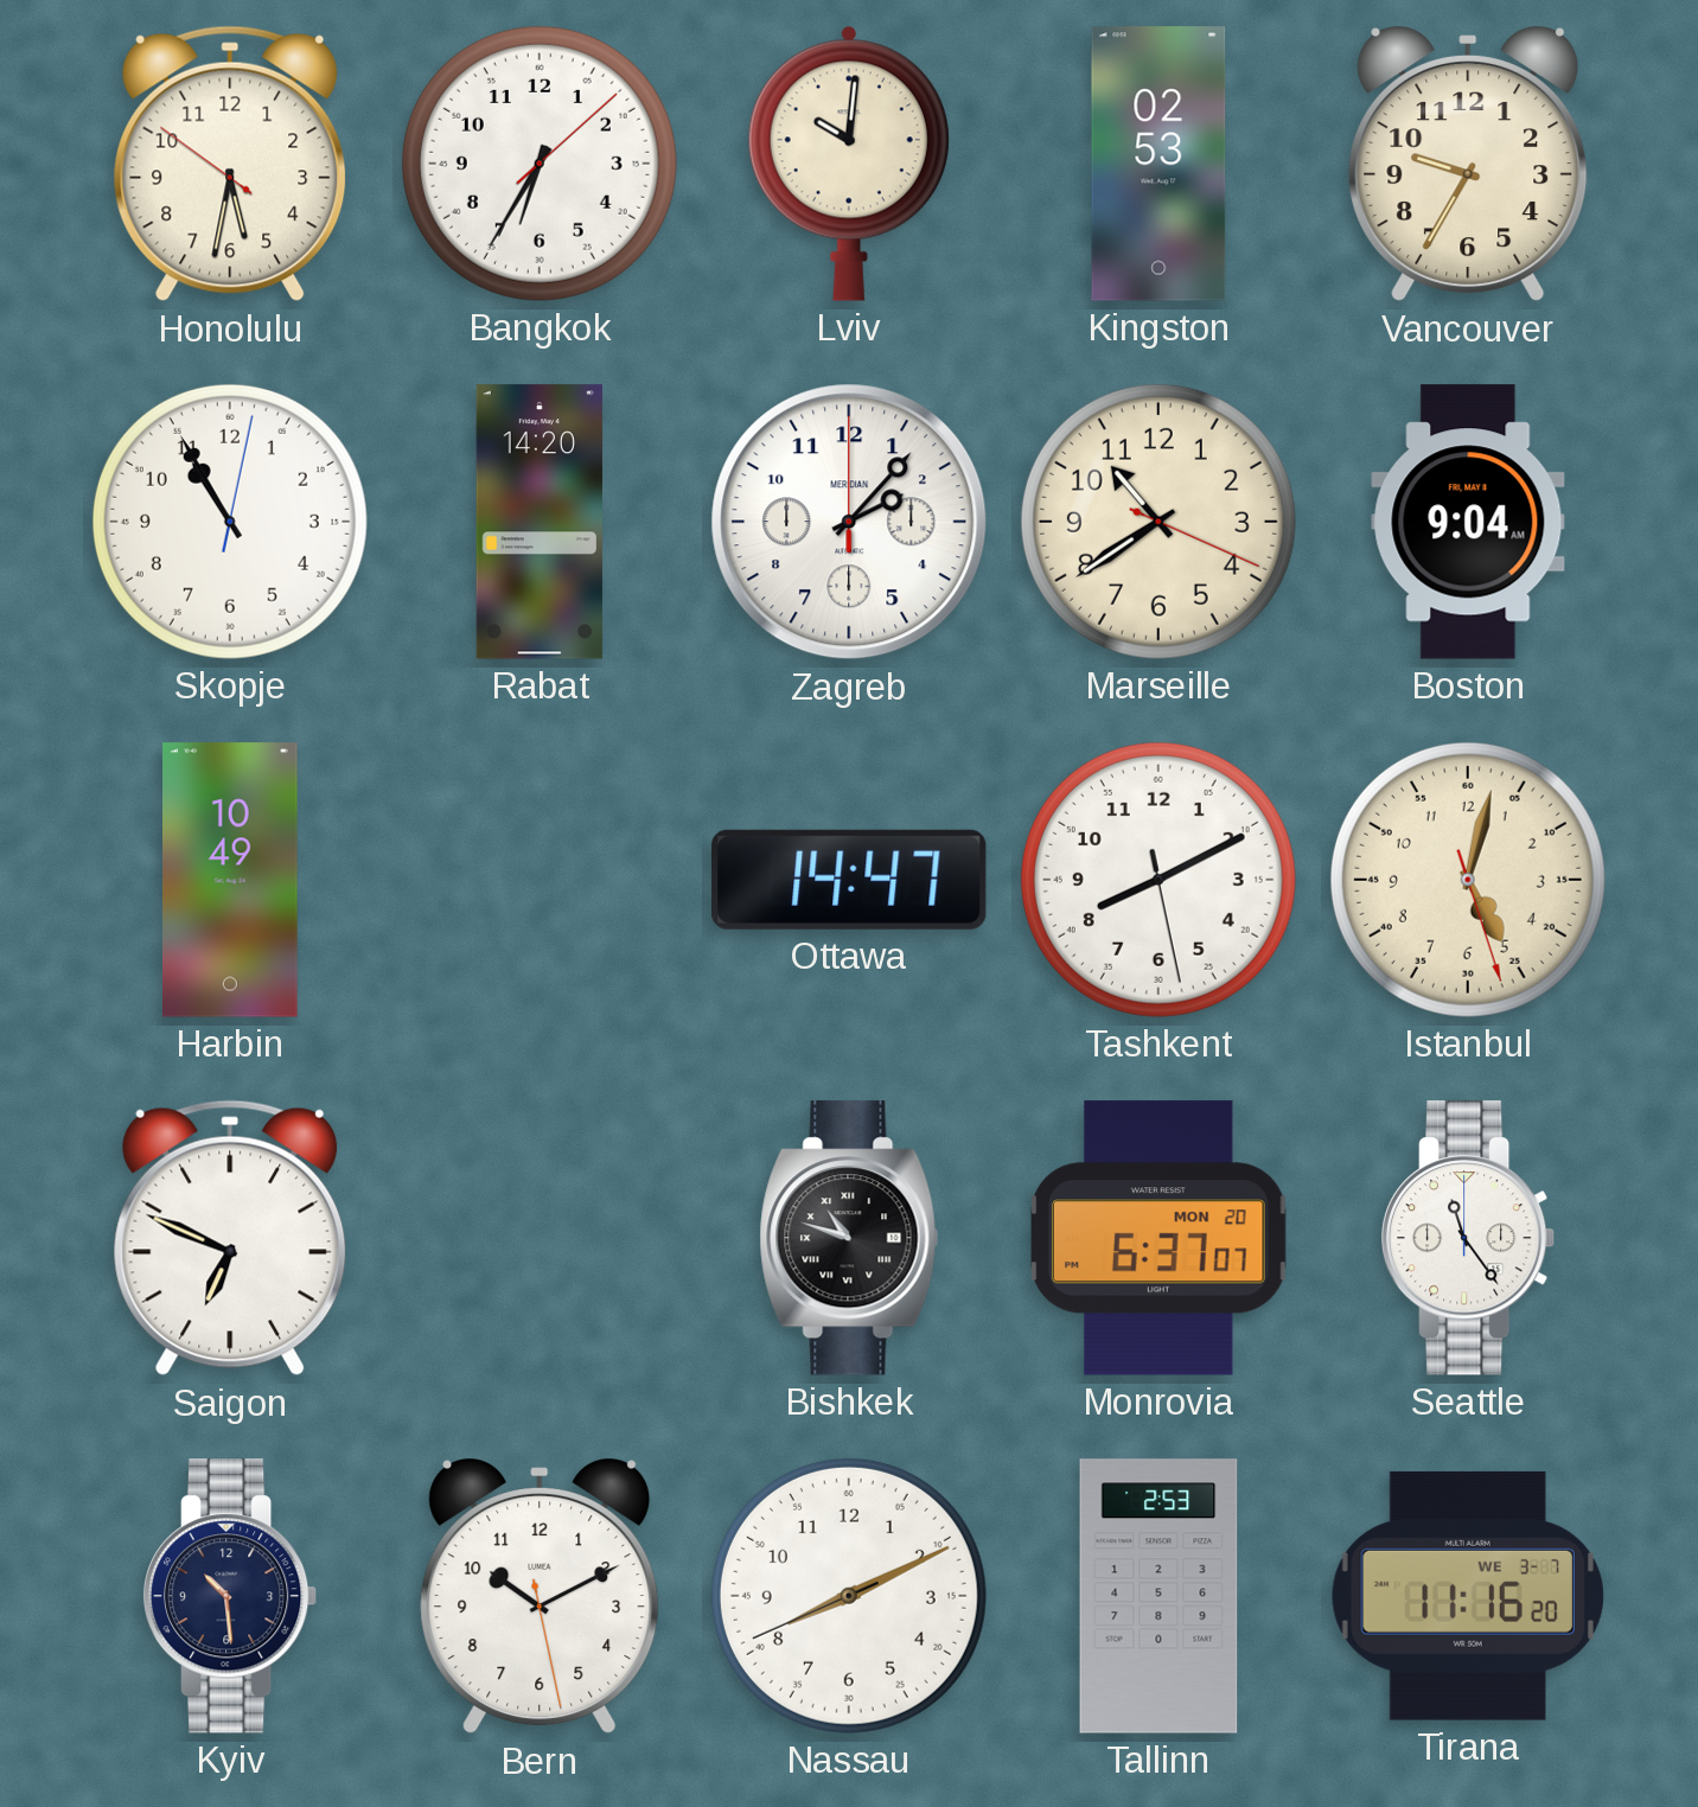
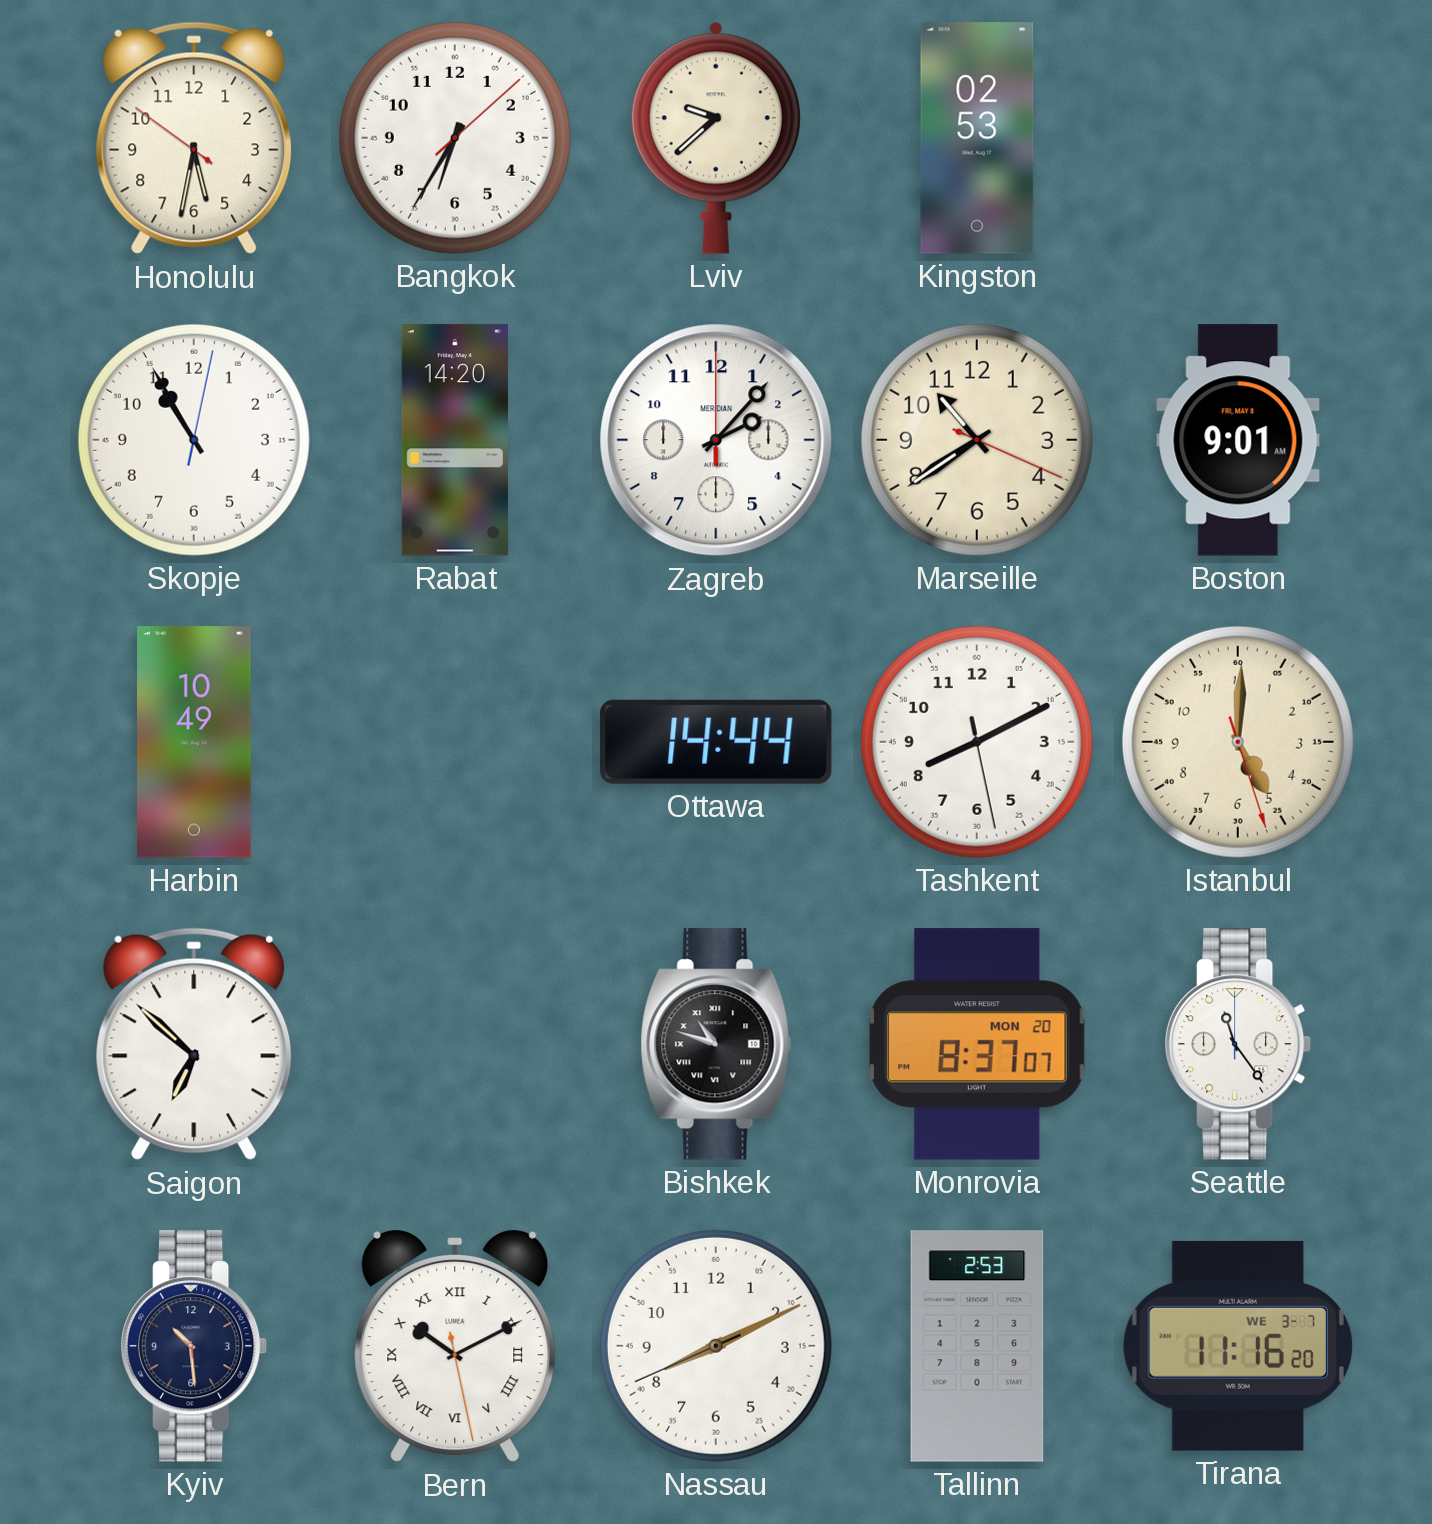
Lviv: 10:01 -> 9:38
Vancouver: 9:35 -> none
Boston: 9:04 -> 9:01
Ottawa: 14:47 -> 14:44
Istanbul: 5:02 -> 5:00
Saigon: 6:49 -> 6:52
Monrovia: 6:37 -> 8:37
Bern numerals: Arabic -> Roman
